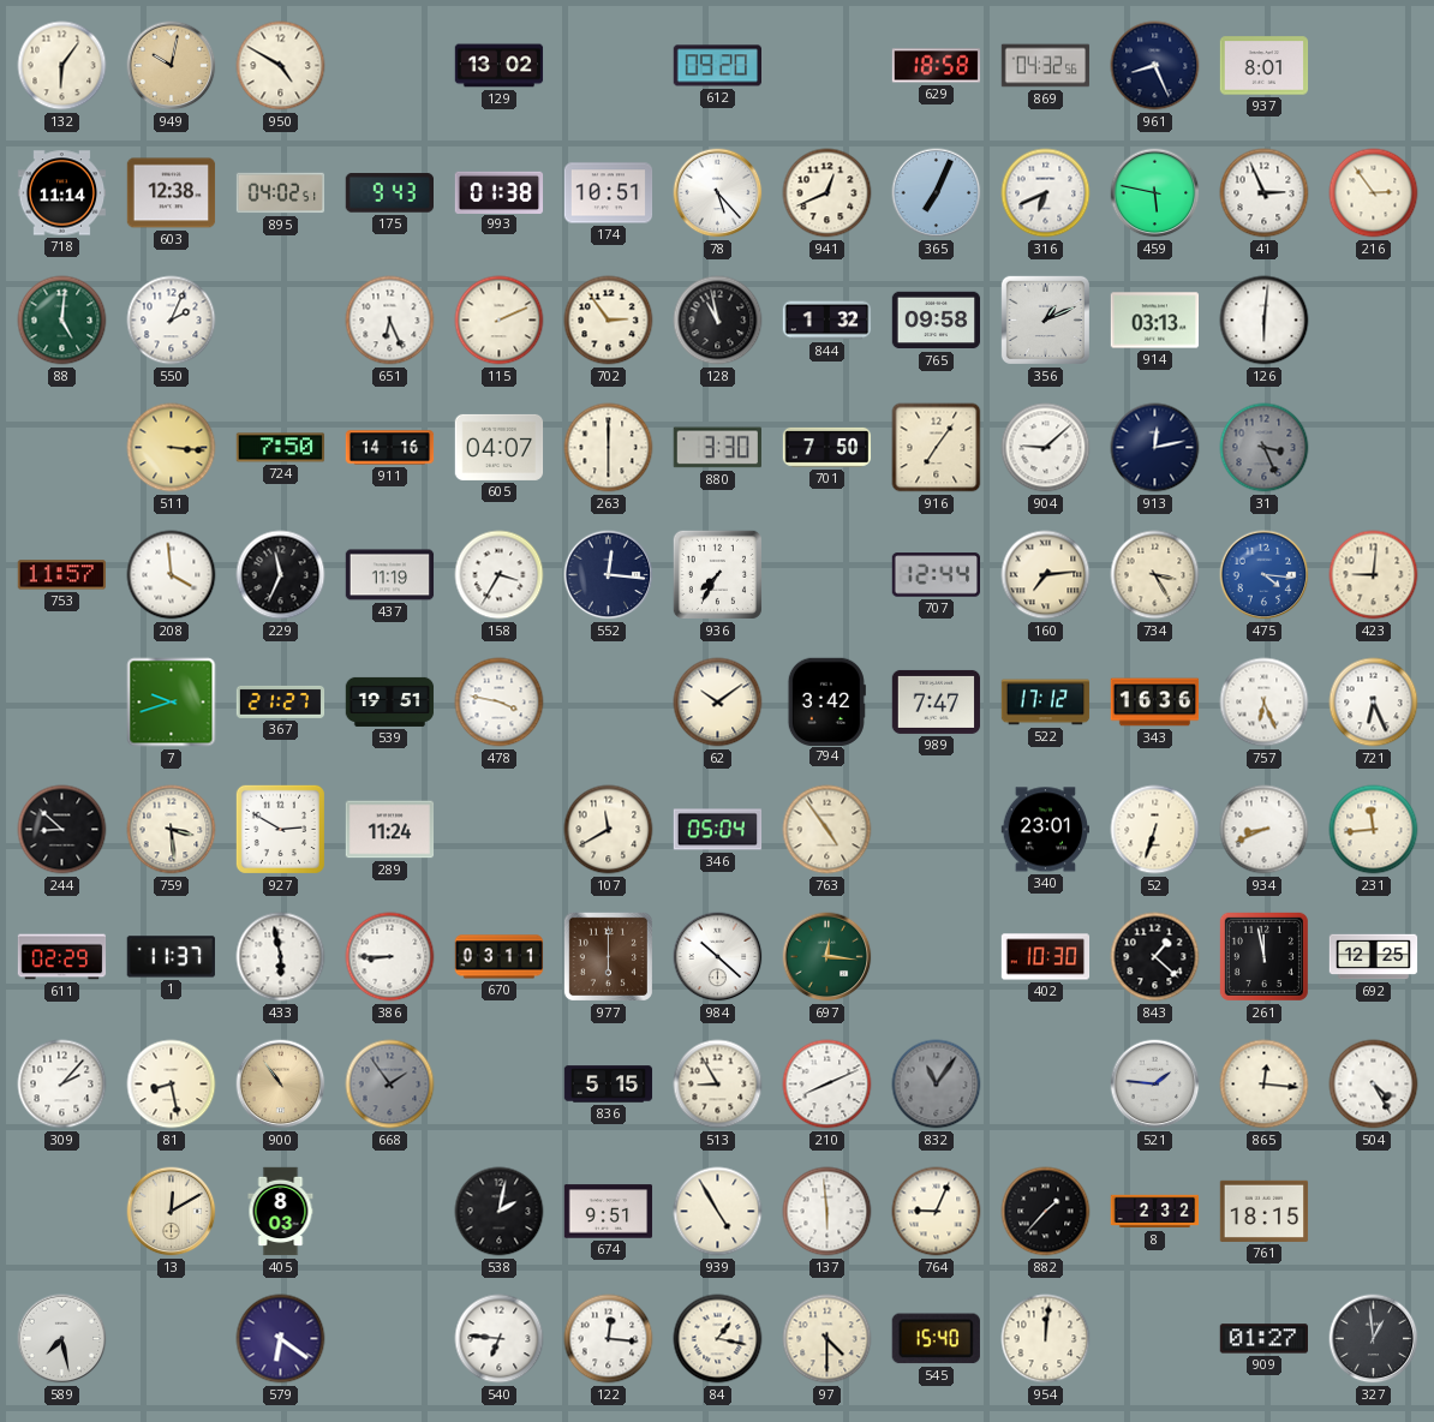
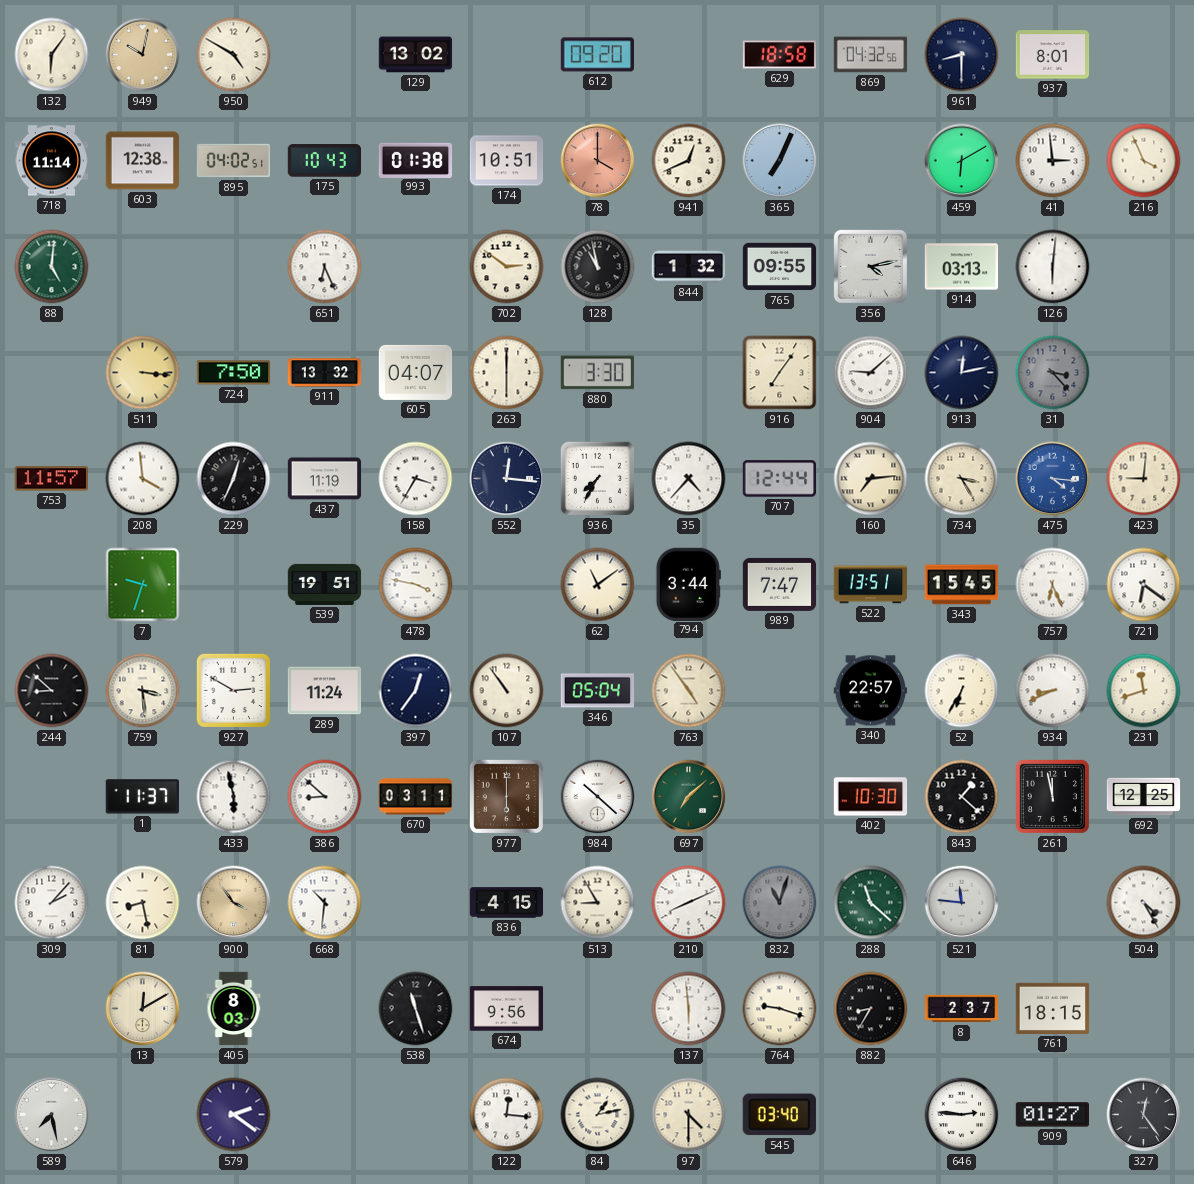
961: 8:26 -> 8:30
175: 9:43 -> 10:43
78: 5:23 -> 4:00
78 dial: white -> salmon
316: 6:41 -> none
459: 5:47 -> 6:10
41: 2:56 -> 2:59
216: 2:54 -> 3:56
550: 2:04 -> none
115: 2:11 -> none
702: 2:54 -> 2:51
765: 09:58 -> 09:55
356: 1:11 -> 4:13
911: 14:16 -> 13:32
701: 7:50 -> none
31: 3:26 -> 3:23
229: 11:34 -> 12:34
35: none -> 4:37
7: 9:42 -> 9:33
367: 21:27 -> none
62: 10:09 -> 11:09
794: 3:42 -> 3:44
522: 17:12 -> 13:51
343: 16:36 -> 15:45
721: 6:26 -> 6:21
397: none -> 12:36
107: 11:40 -> 10:54
340: 23:01 -> 22:57
52: 6:33 -> 6:35
231: 11:44 -> 11:42
611: 02:29 -> none
386: 8:45 -> 8:52
697: 12:16 -> 7:08
900: 10:54 -> 3:54
668: 1:54 -> 10:31
668 dial: grey -> white
836: 5:15 -> 4:15
832: 11:06 -> 11:03
288: none -> 11:22
521: 1:46 -> 11:46
865: 12:16 -> none
538: 2:02 -> 11:27
674: 9:51 -> 9:56
939: 4:55 -> none
764: 9:04 -> 9:18
882: 1:37 -> 8:35
8: 2:32 -> 2:37
579: 6:21 -> 2:21
540: 6:46 -> none
84: 1:17 -> 1:13
545: 15:40 -> 03:40
954: 12:01 -> none
646: none -> 2:46
327: 12:59 -> 12:24
